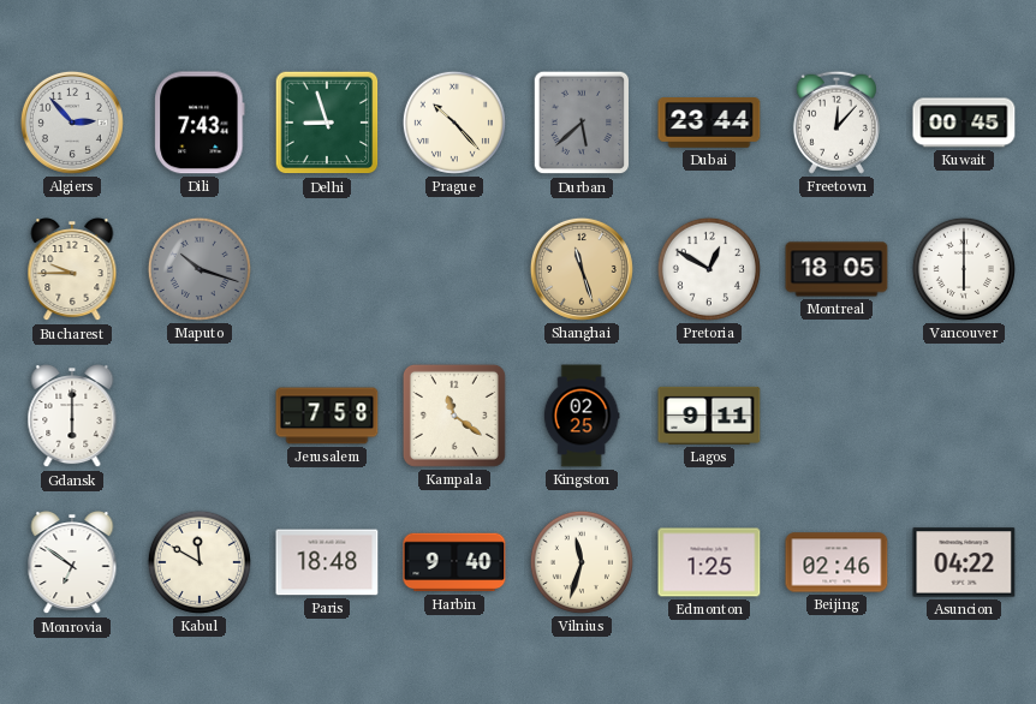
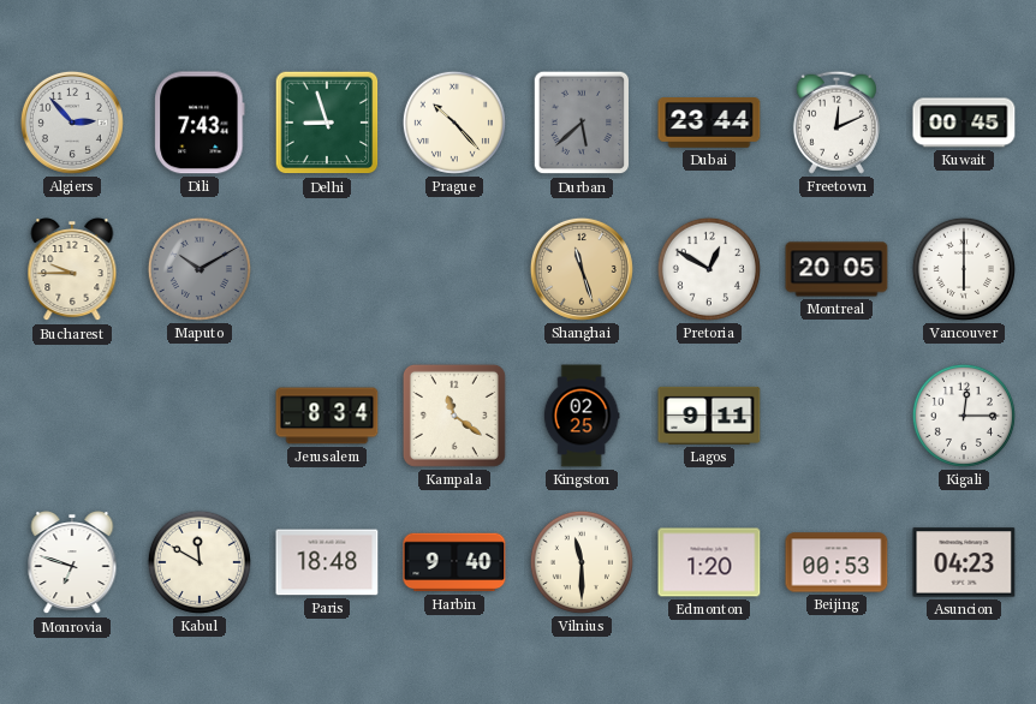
Freetown: 12:07 -> 12:11
Maputo: 10:18 -> 10:10
Montreal: 18:05 -> 20:05
Gdansk: 6:00 -> none
Jerusalem: 7:58 -> 8:34
Kigali: none -> 12:15
Monrovia: 6:51 -> 6:48
Vilnius: 11:33 -> 11:30
Edmonton: 1:25 -> 1:20
Beijing: 02:46 -> 00:53
Asuncion: 04:22 -> 04:23
